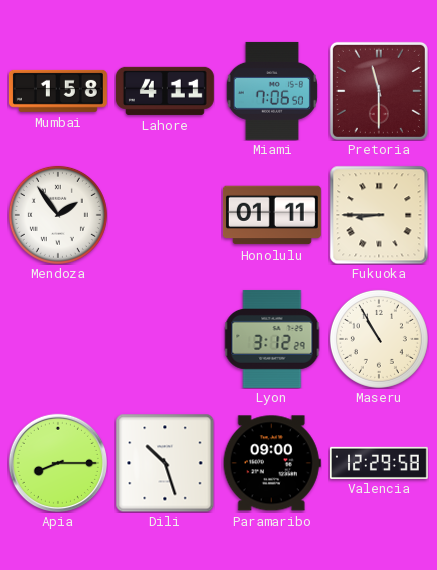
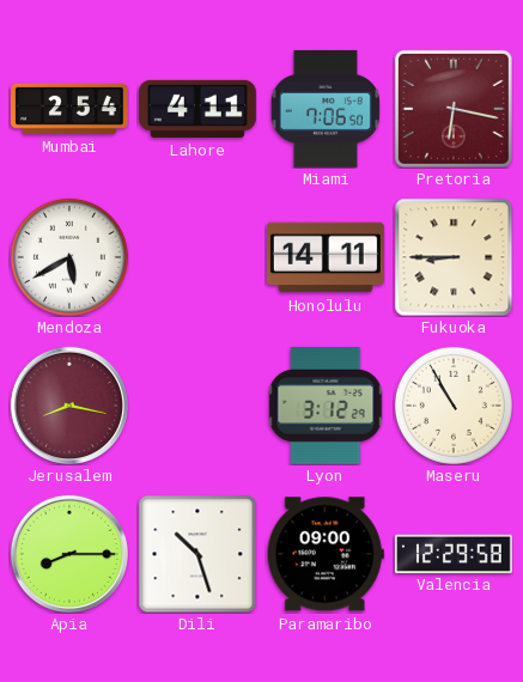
Mumbai: 1:58 -> 2:54
Pretoria: 11:30 -> 6:17
Mendoza: 1:54 -> 5:40
Honolulu: 01:11 -> 14:11
Jerusalem: none -> 8:17
